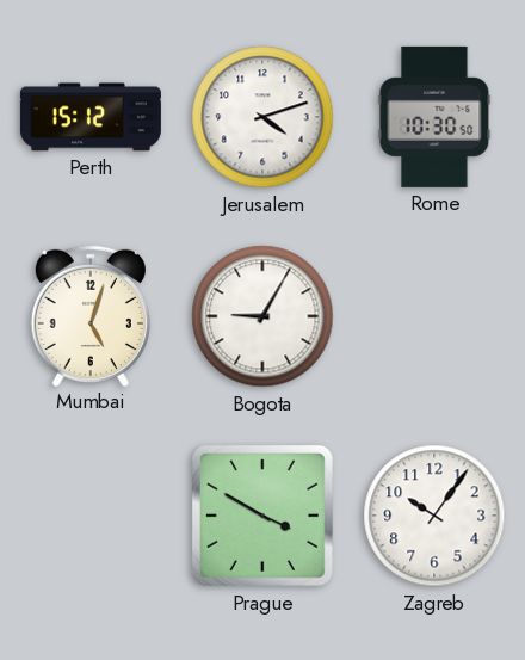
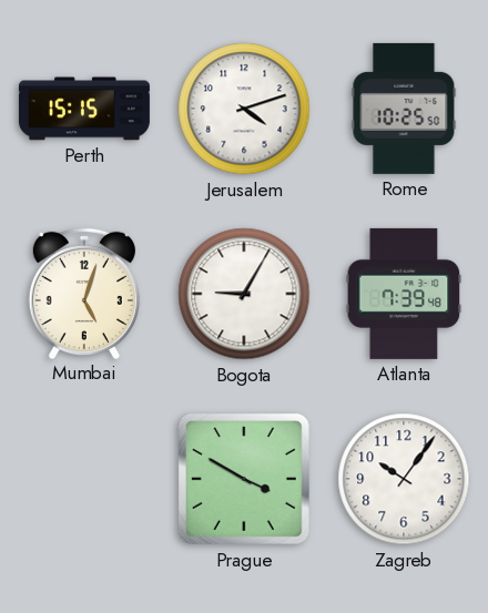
Perth: 15:12 -> 15:15
Rome: 10:30 -> 10:25
Atlanta: none -> 7:39
